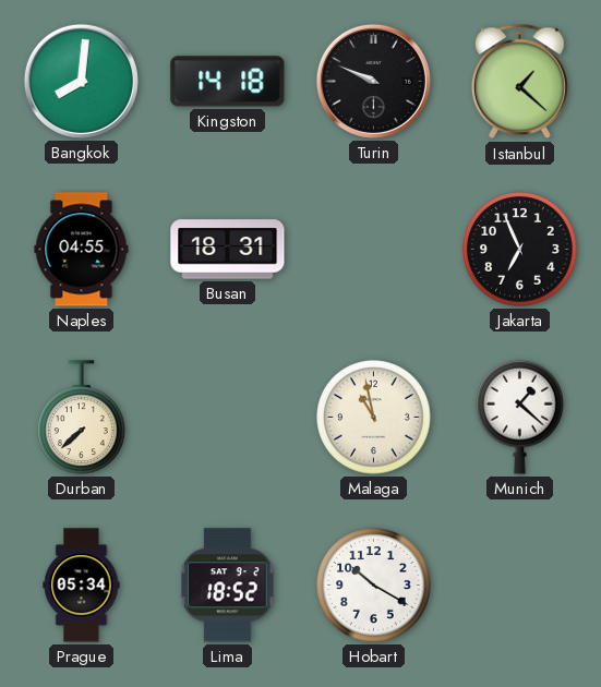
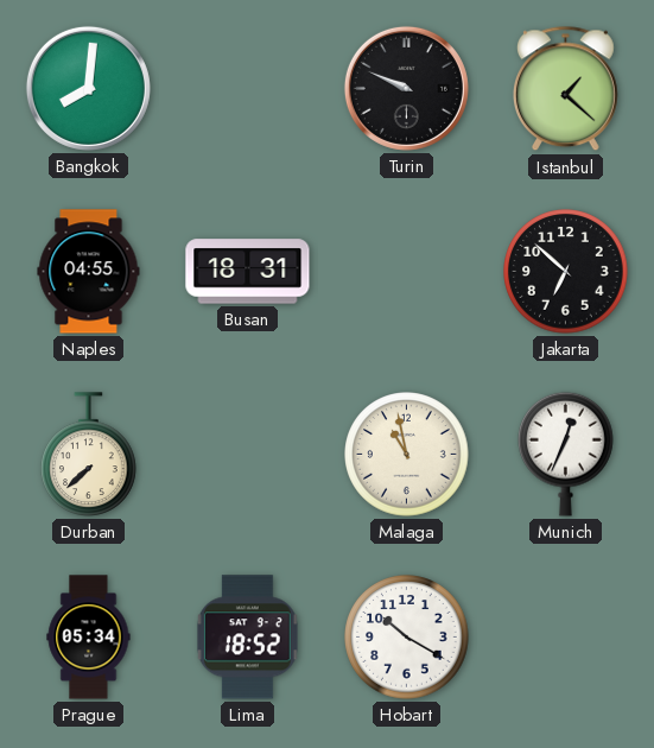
Kingston: 14:18 -> none
Jakarta: 6:56 -> 6:52
Munich: 1:22 -> 12:34
